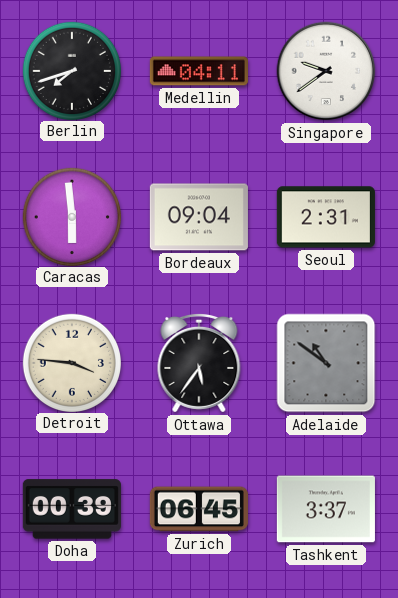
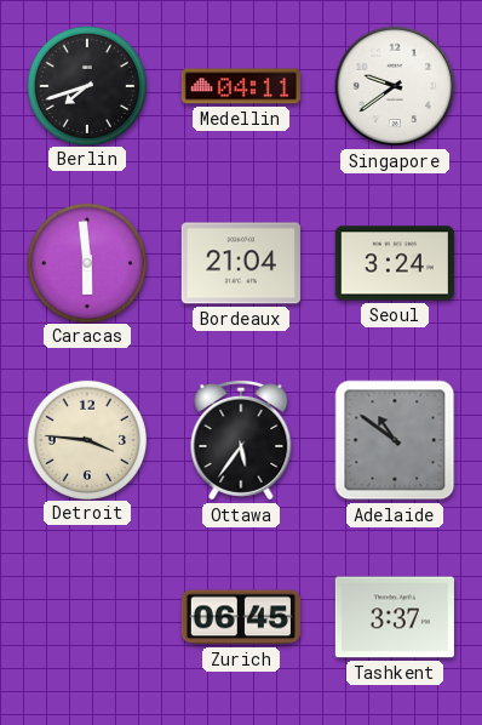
Bordeaux: 09:04 -> 21:04
Seoul: 2:31 -> 3:24
Doha: 00:39 -> none
